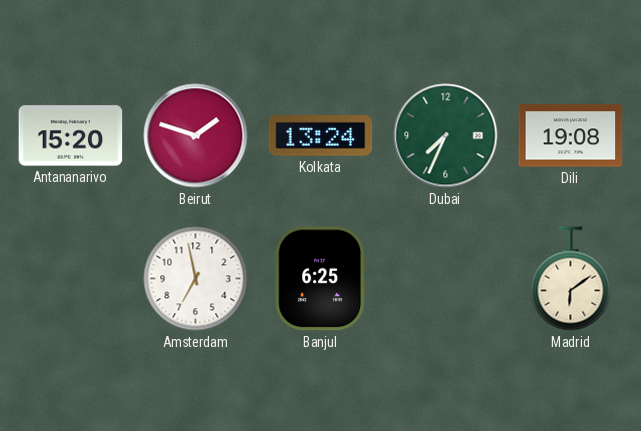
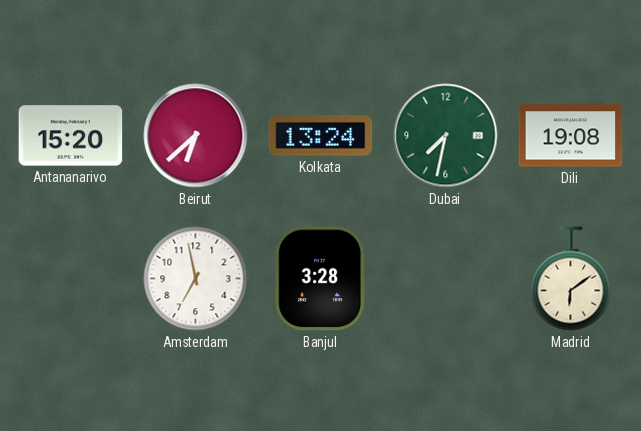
Beirut: 1:48 -> 6:38
Dubai: 7:34 -> 7:32
Banjul: 6:25 -> 3:28
